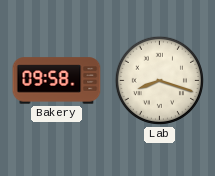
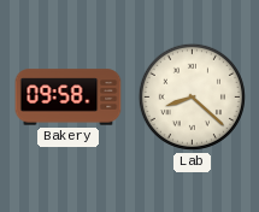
Lab: 8:18 -> 8:22
